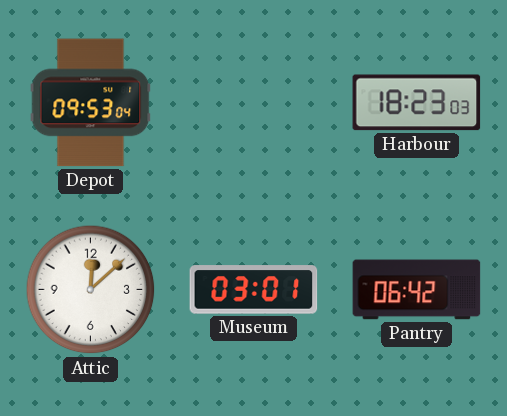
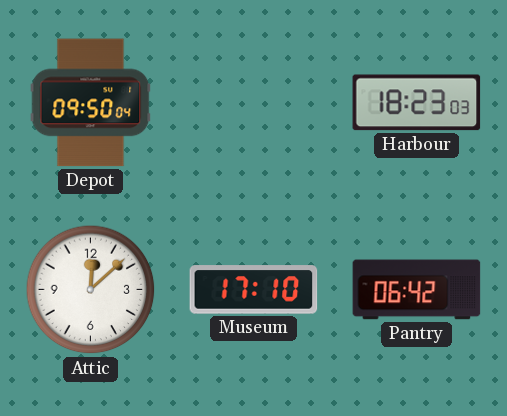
Depot: 09:53 -> 09:50
Museum: 03:01 -> 17:10
